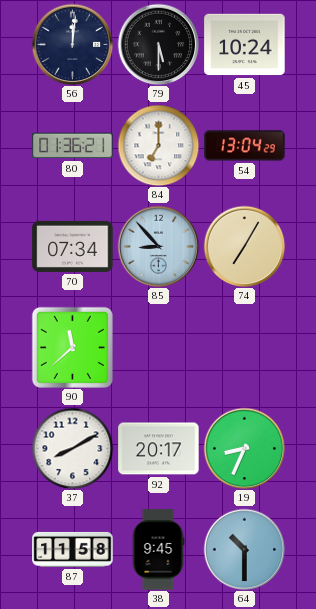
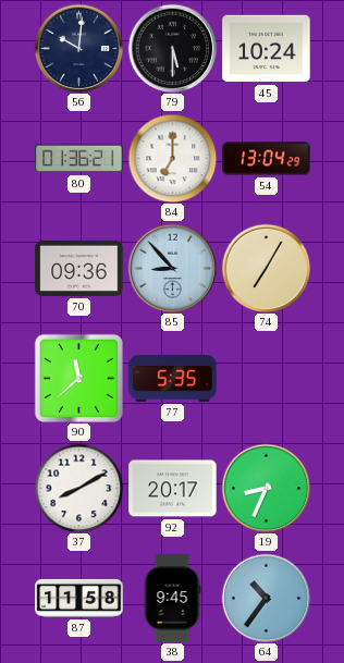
56: 12:01 -> 10:01
70: 07:34 -> 09:36
77: none -> 5:35
64: 10:30 -> 10:36
